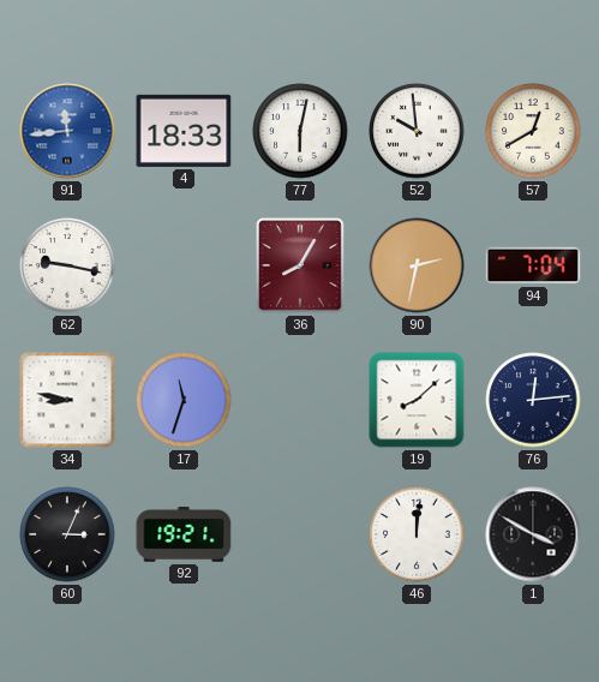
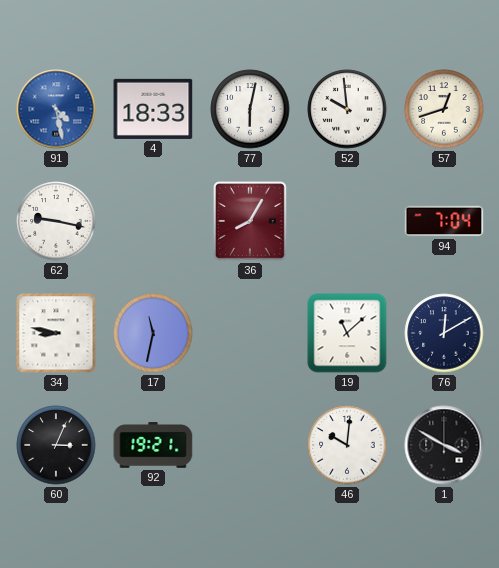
91: 11:44 -> 4:28
57: 12:40 -> 12:42
90: 2:32 -> none
17: 11:33 -> 11:32
19: 8:08 -> 11:08
76: 12:14 -> 12:10
46: 12:01 -> 10:01
